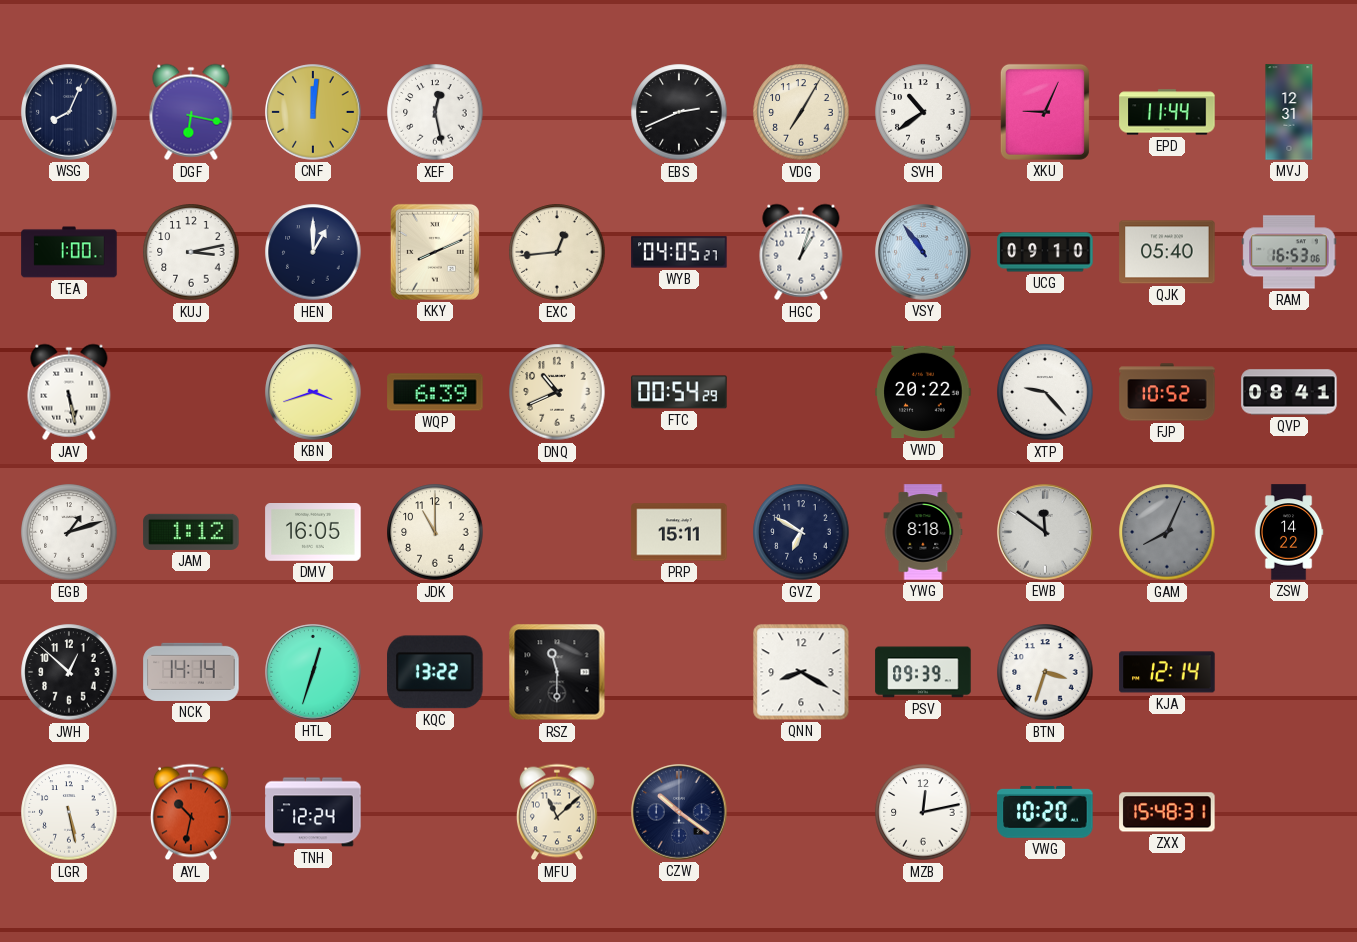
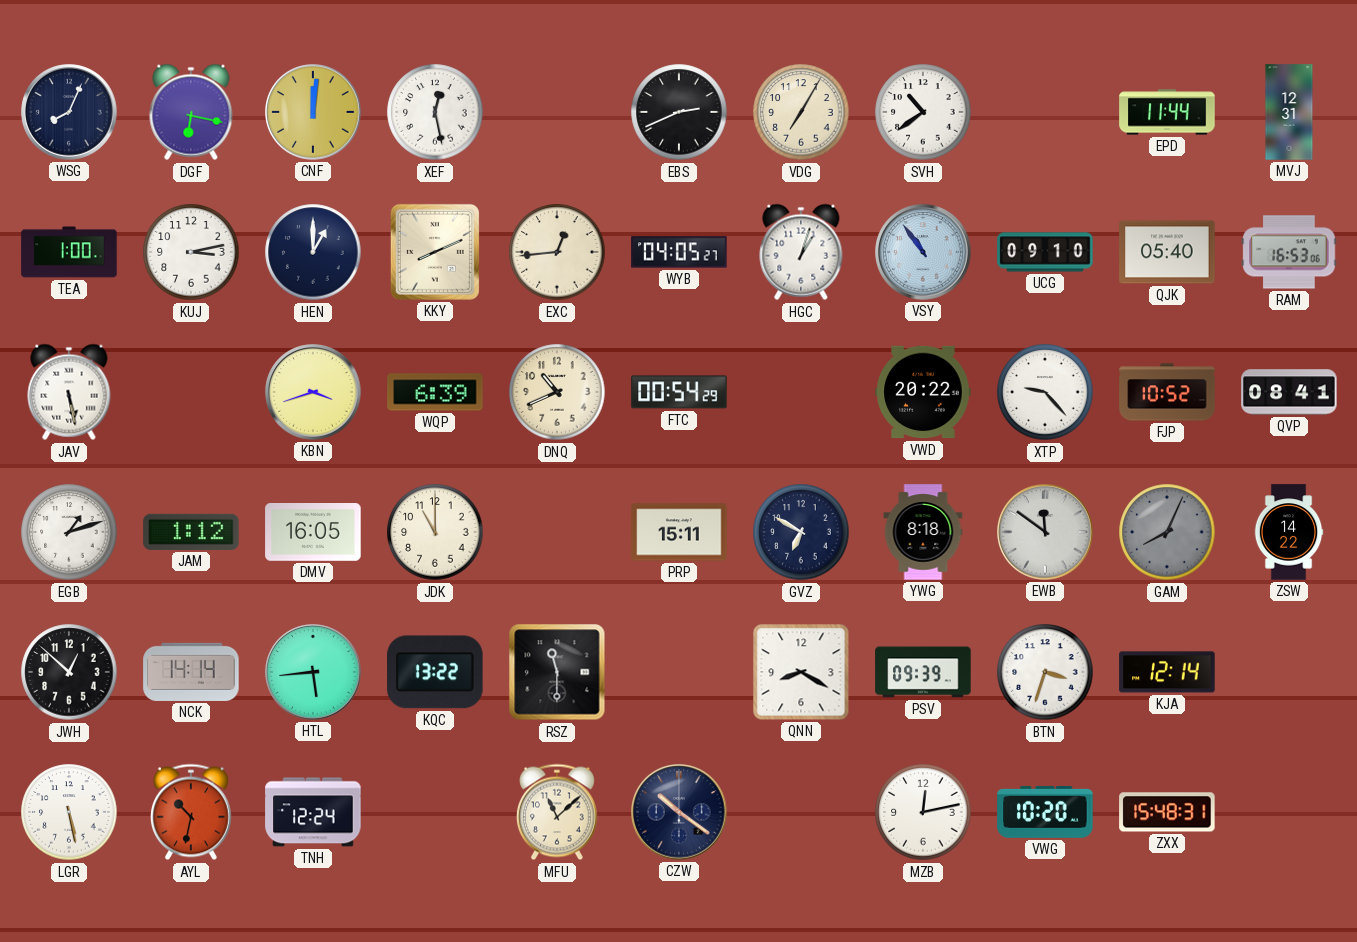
XKU: 9:04 -> none
HTL: 12:33 -> 5:44
